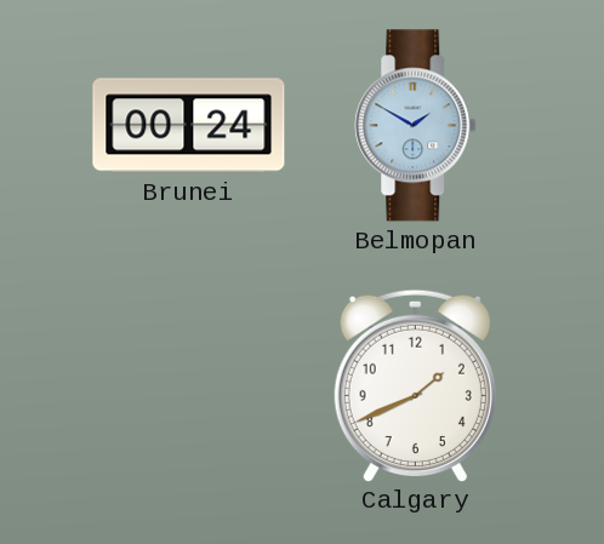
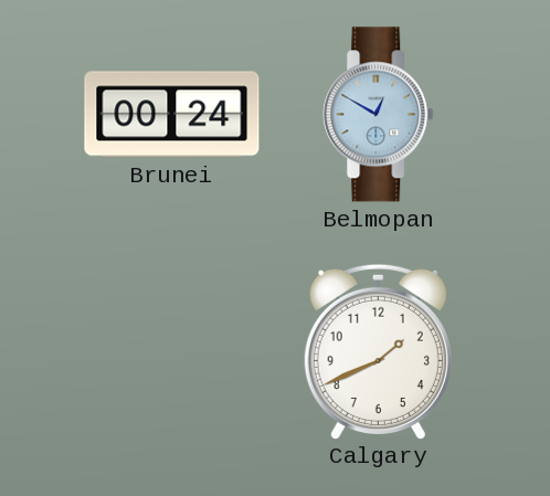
Belmopan: 1:50 -> 12:50
